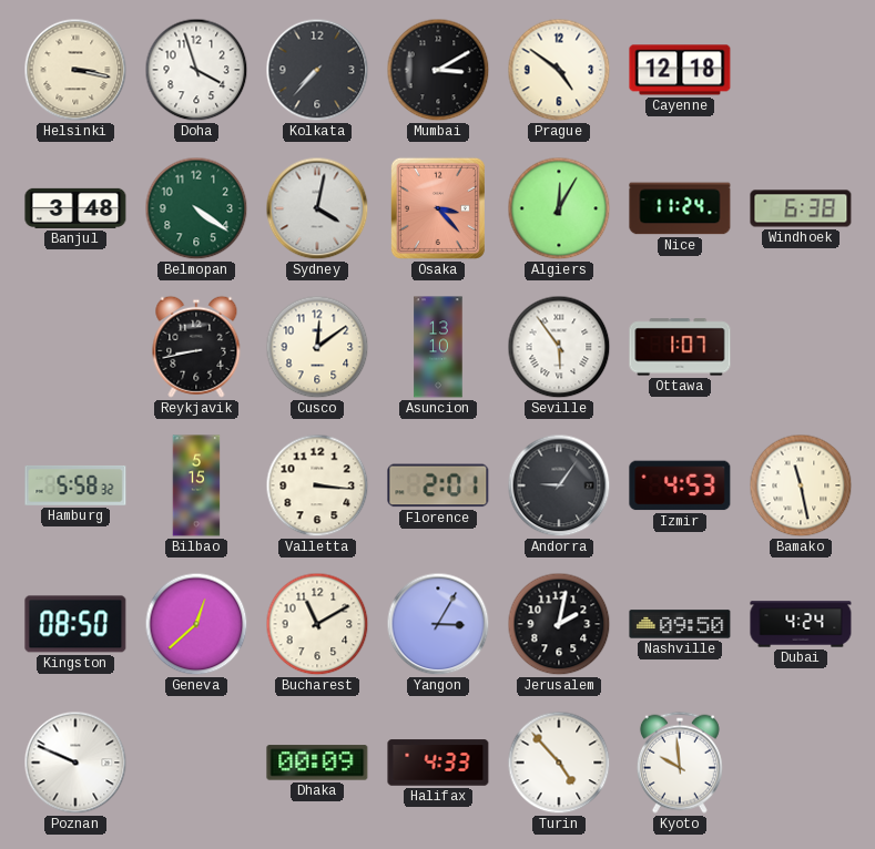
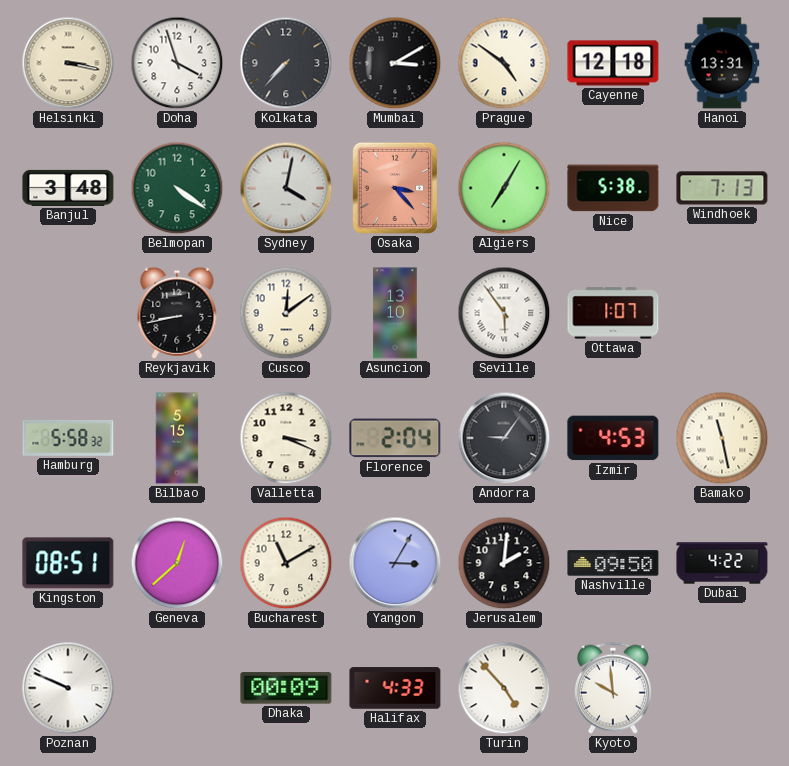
Hanoi: none -> 13:31
Algiers: 12:05 -> 7:05
Nice: 11:24 -> 5:38
Windhoek: 6:38 -> 7:13
Valletta: 3:16 -> 3:19
Florence: 2:01 -> 2:04
Kingston: 08:50 -> 08:51
Jerusalem: 2:02 -> 2:01
Dubai: 4:24 -> 4:22
